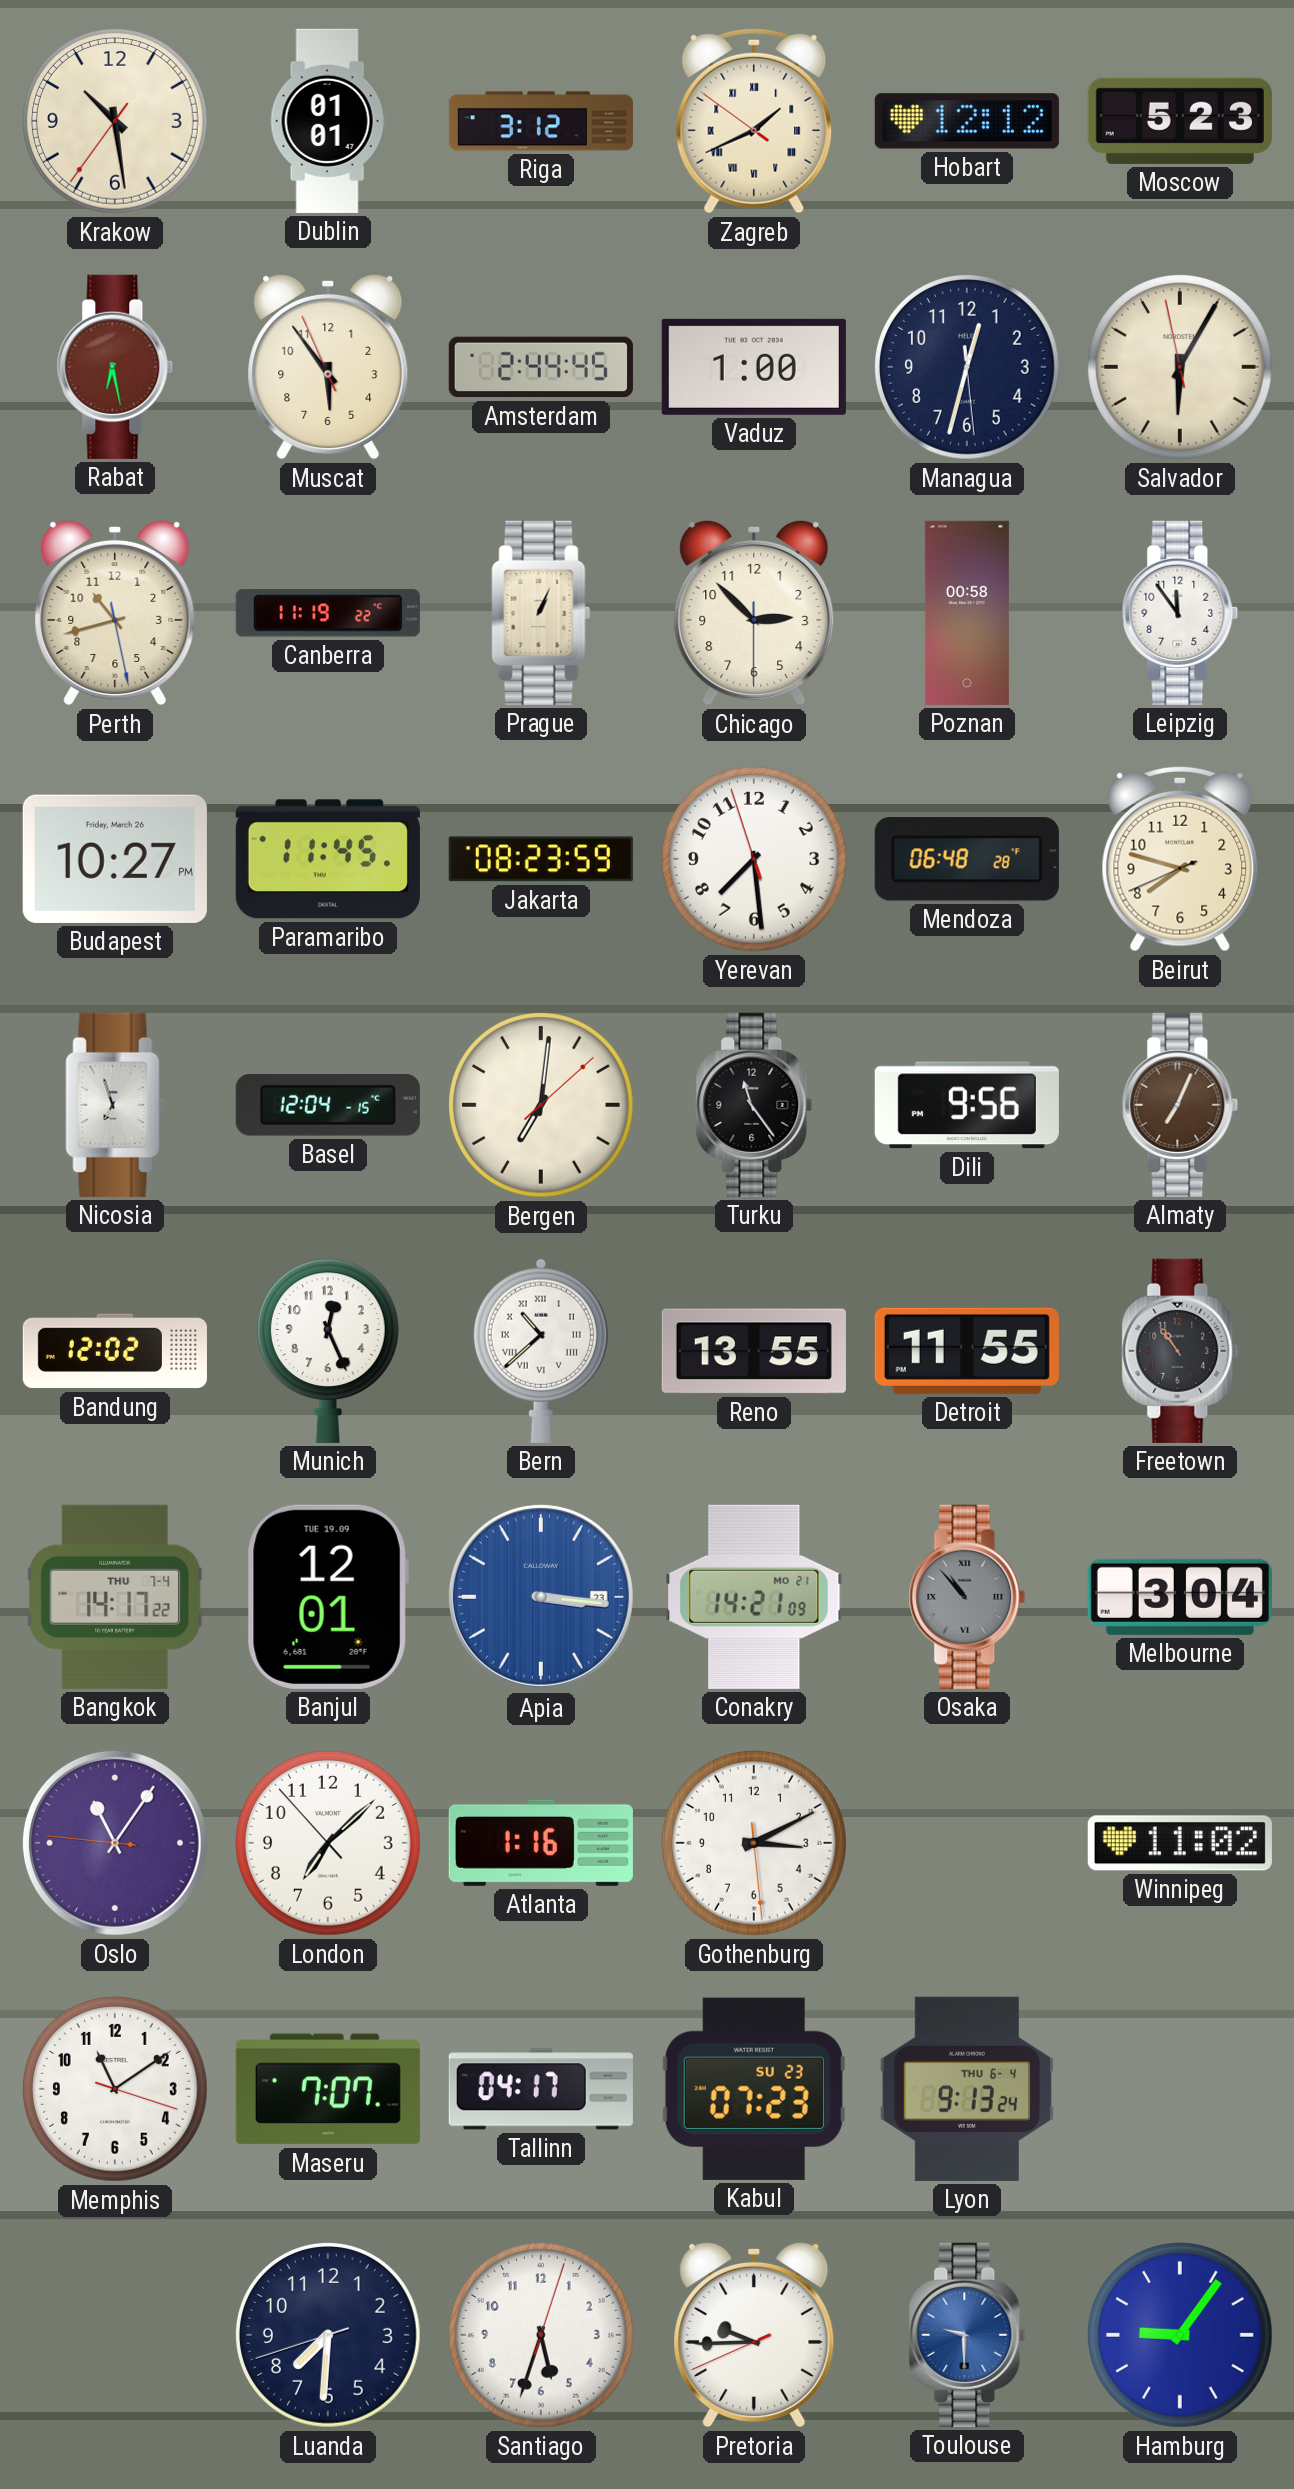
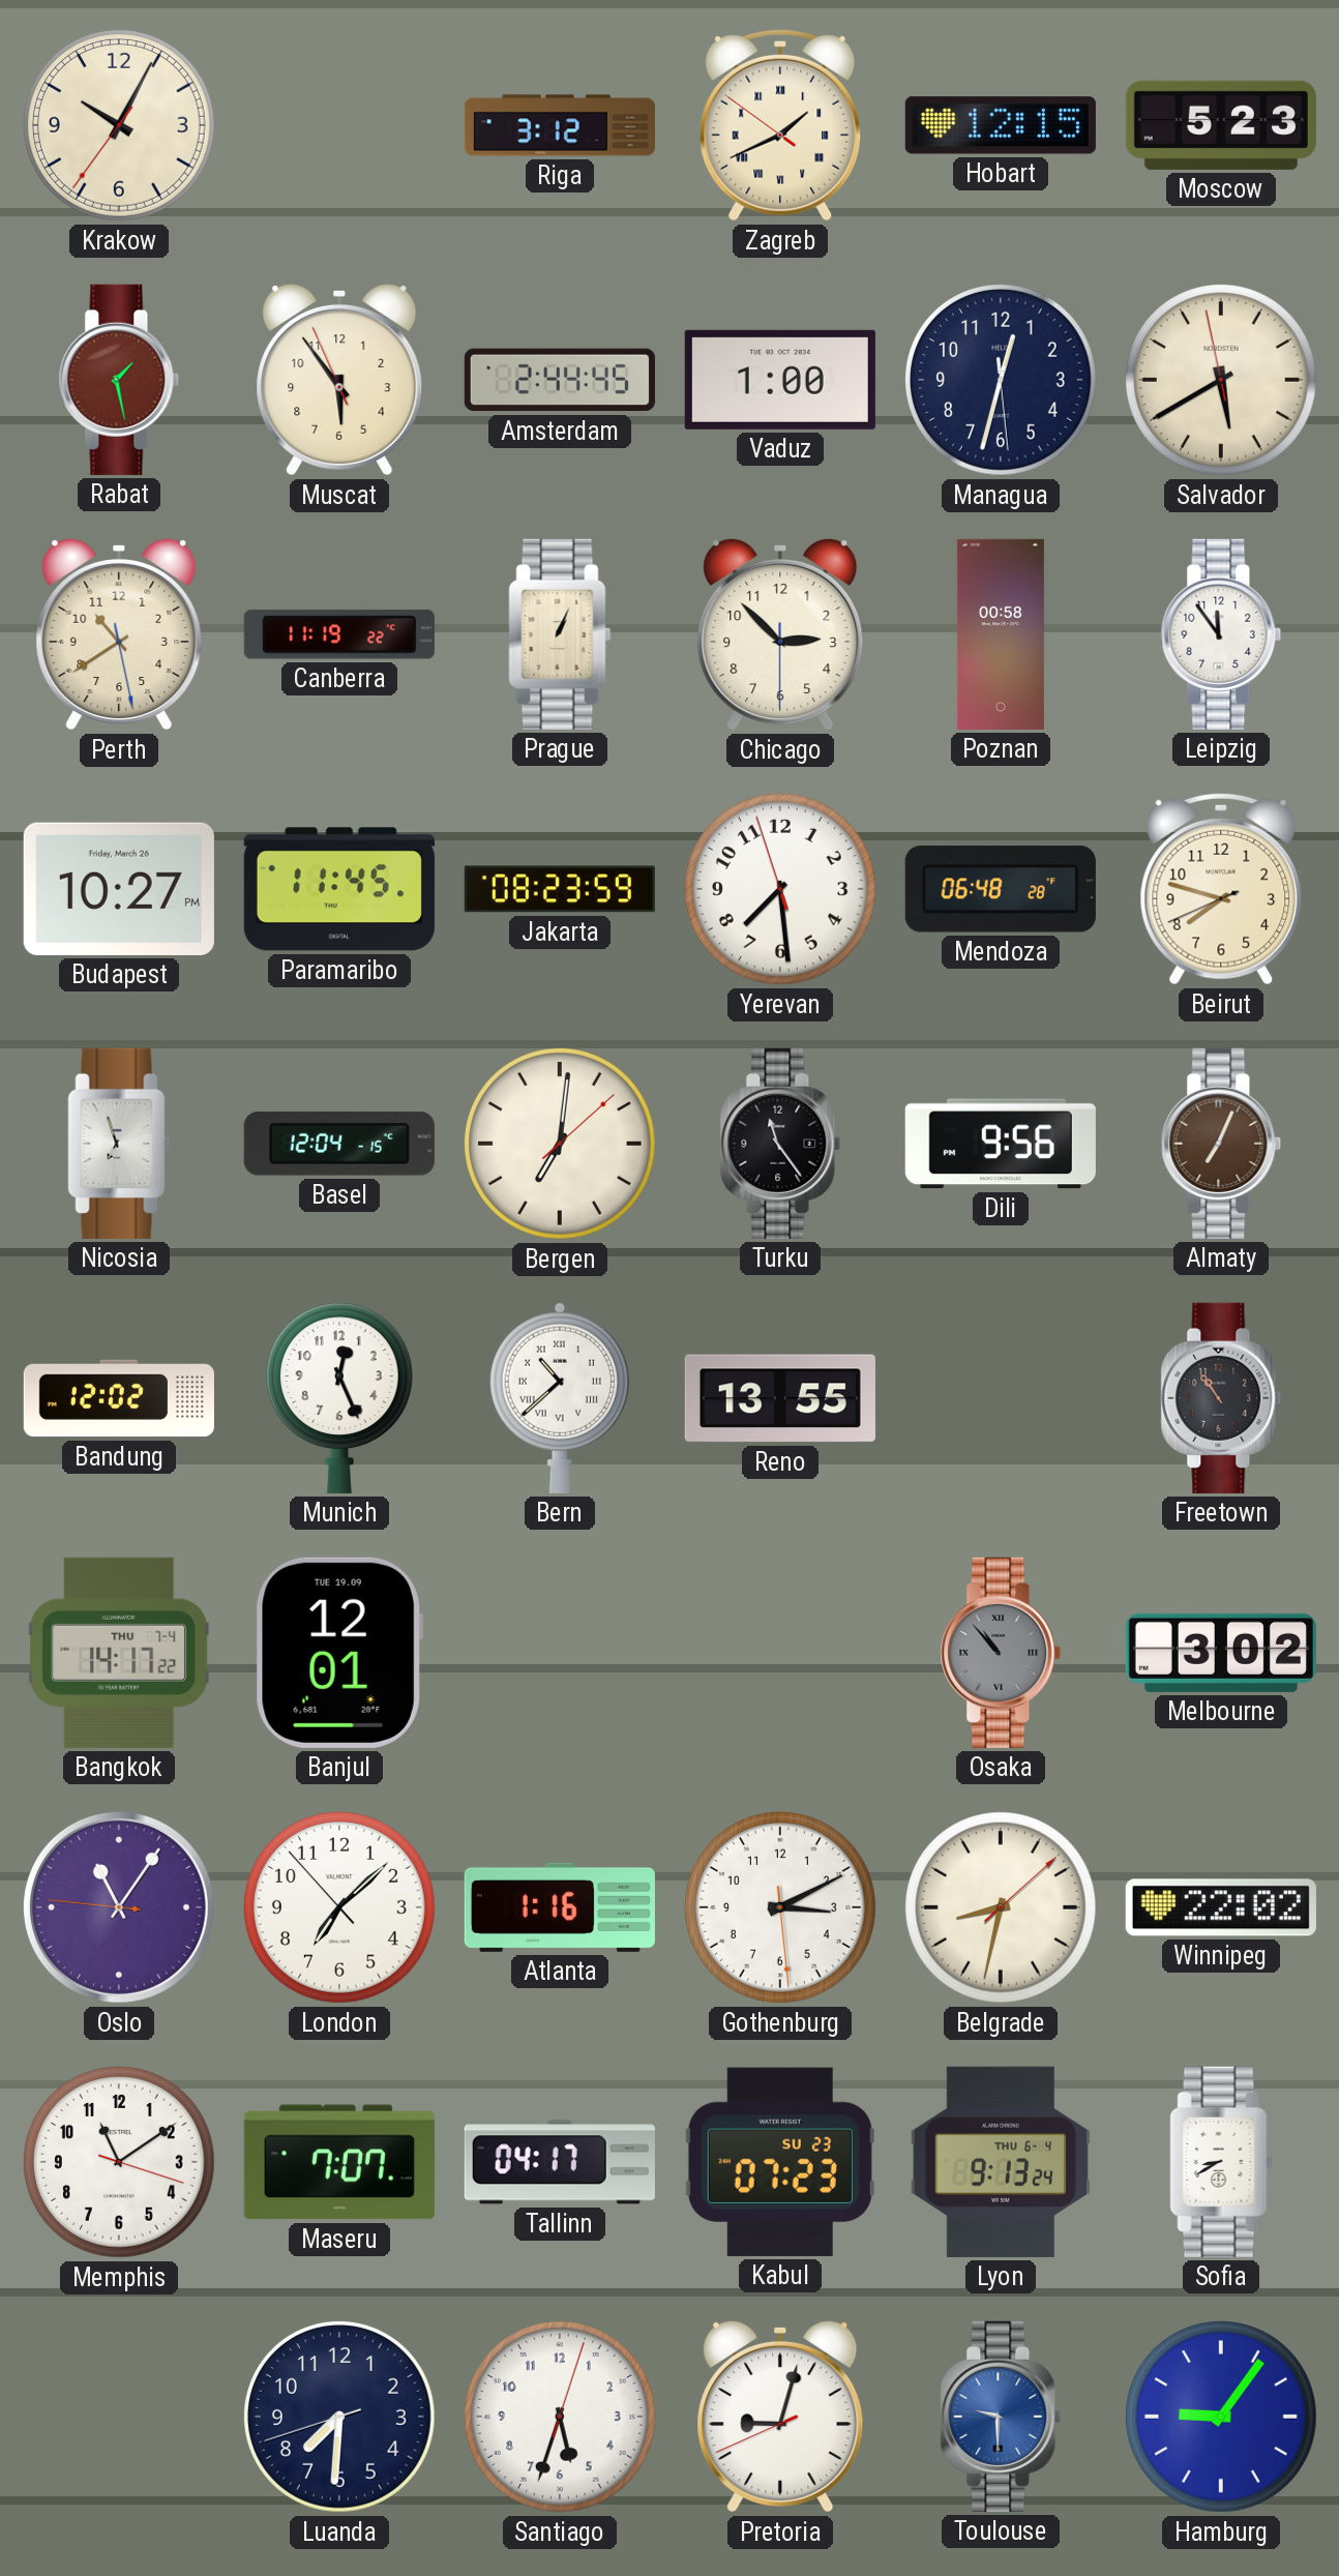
Krakow: 10:28 -> 10:04
Dublin: 01:01 -> none
Hobart: 12:12 -> 12:15
Rabat: 6:28 -> 1:28
Salvador: 6:04 -> 5:39
Perth: 10:42 -> 10:39
Detroit: 11:55 -> none
Apia: 3:16 -> none
Conakry: 14:21 -> none
Melbourne: 3:04 -> 3:02
Belgrade: none -> 8:32
Winnipeg: 11:02 -> 22:02
Sofia: none -> 8:40
Pretoria: 9:44 -> 9:02
